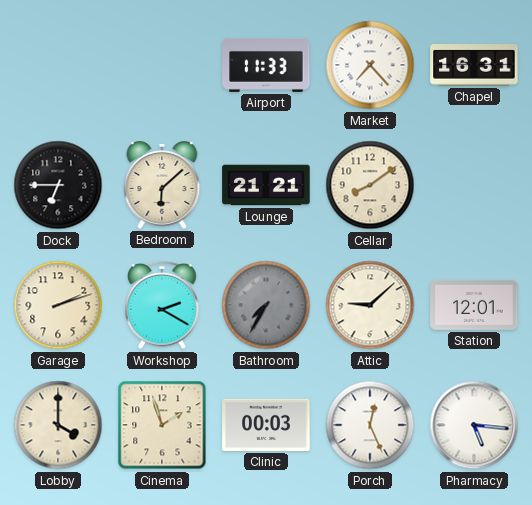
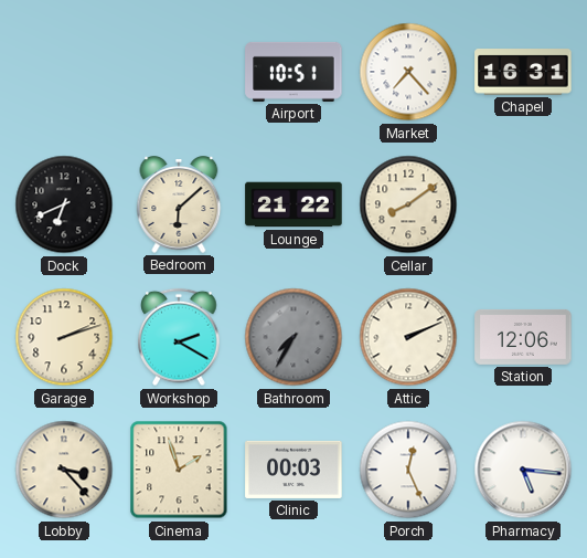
Airport: 11:33 -> 10:51
Dock: 6:45 -> 6:41
Lounge: 21:21 -> 21:22
Attic: 9:08 -> 2:11
Station: 12:01 -> 12:06
Lobby: 4:00 -> 3:23
